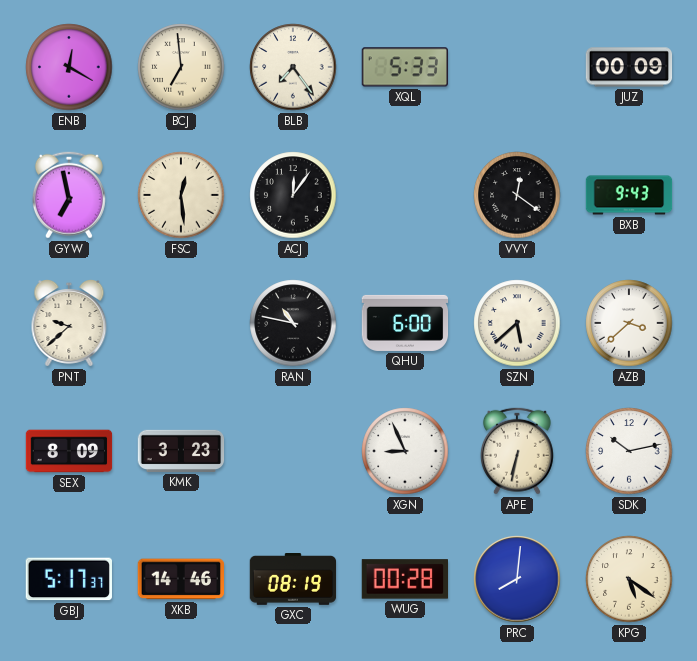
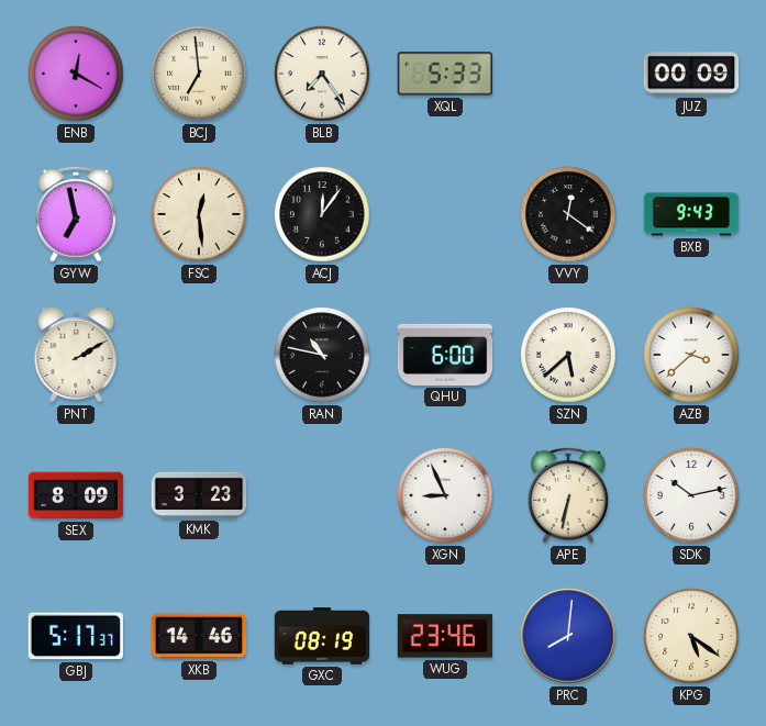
PNT: 9:38 -> 2:10
WUG: 00:28 -> 23:46
